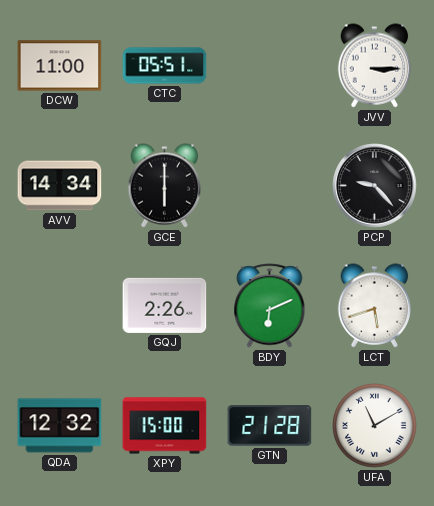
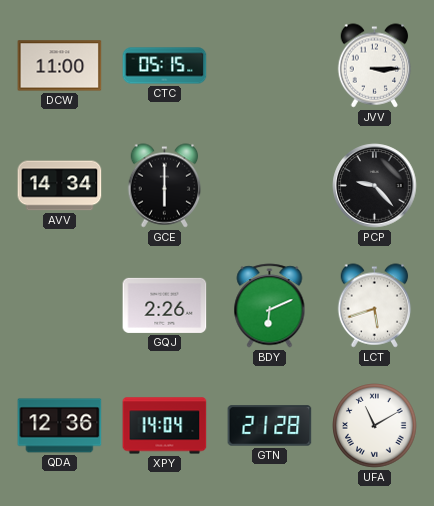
CTC: 05:51 -> 05:15
QDA: 12:32 -> 12:36
XPY: 15:00 -> 14:04
